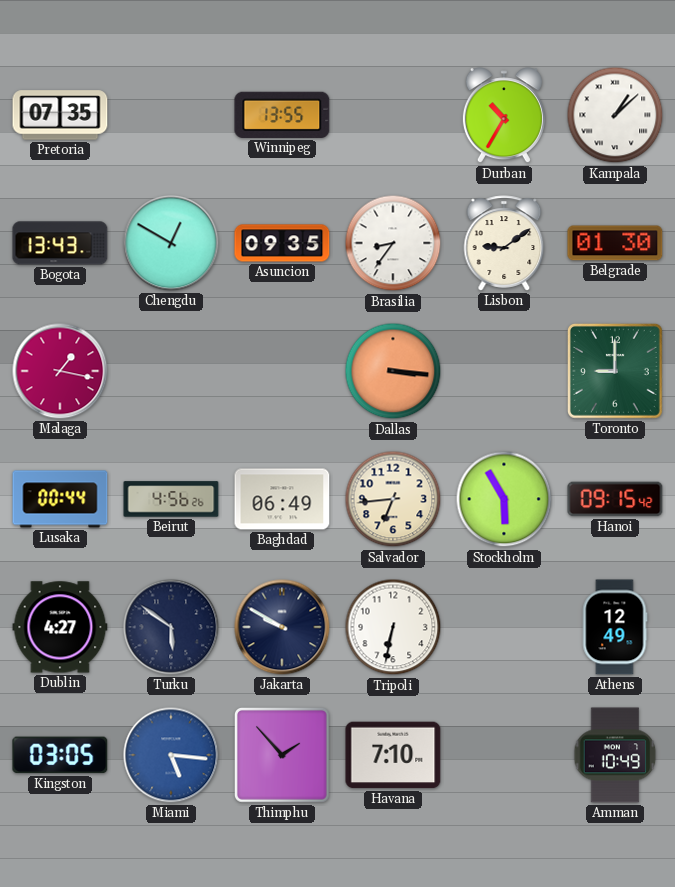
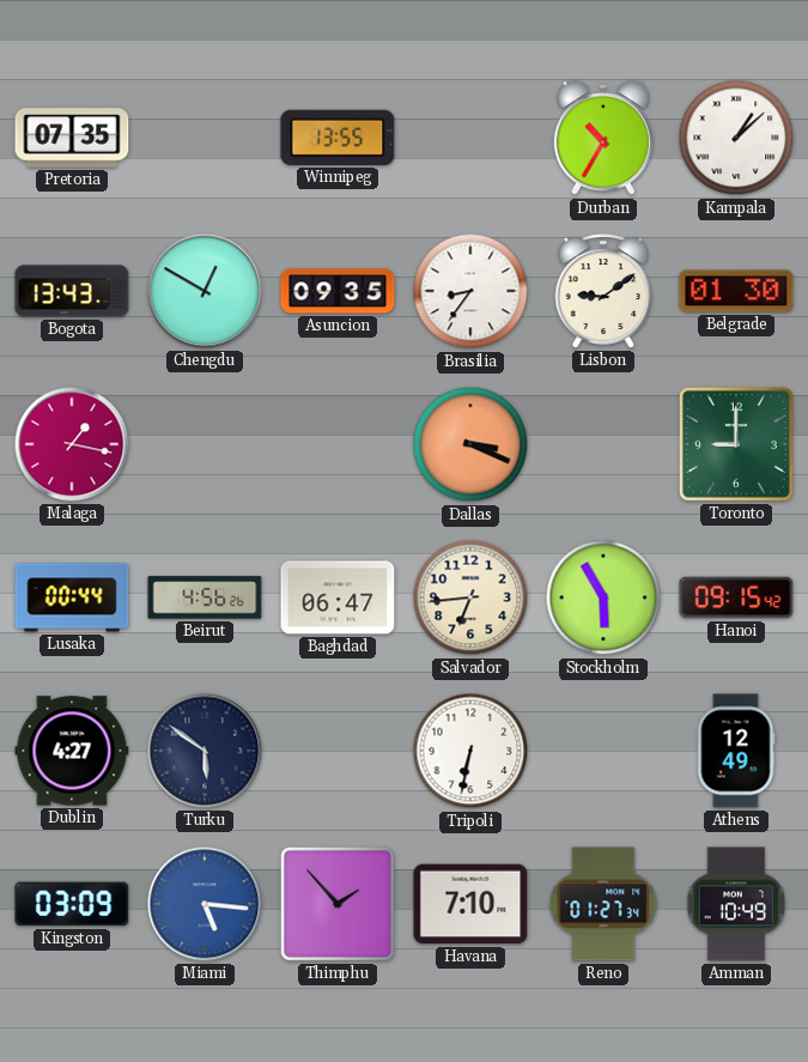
Dallas: 3:16 -> 3:19
Baghdad: 06:49 -> 06:47
Jakarta: 9:50 -> none
Kingston: 03:05 -> 03:09
Reno: none -> 01:27
